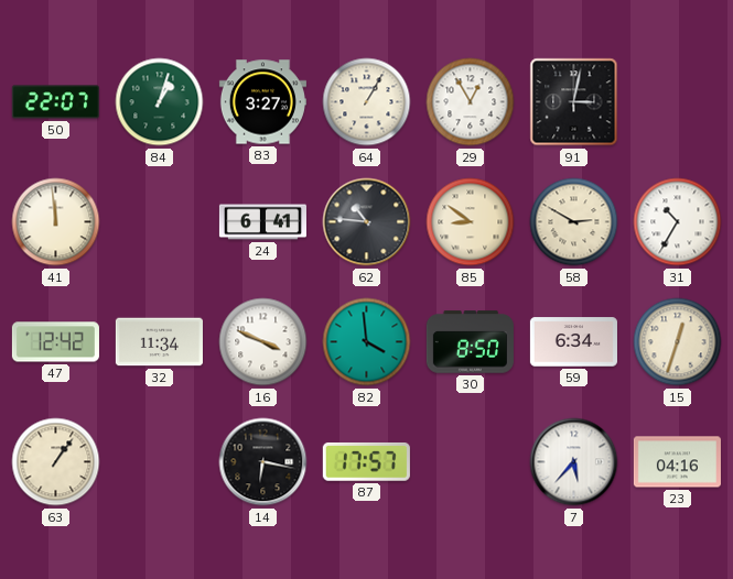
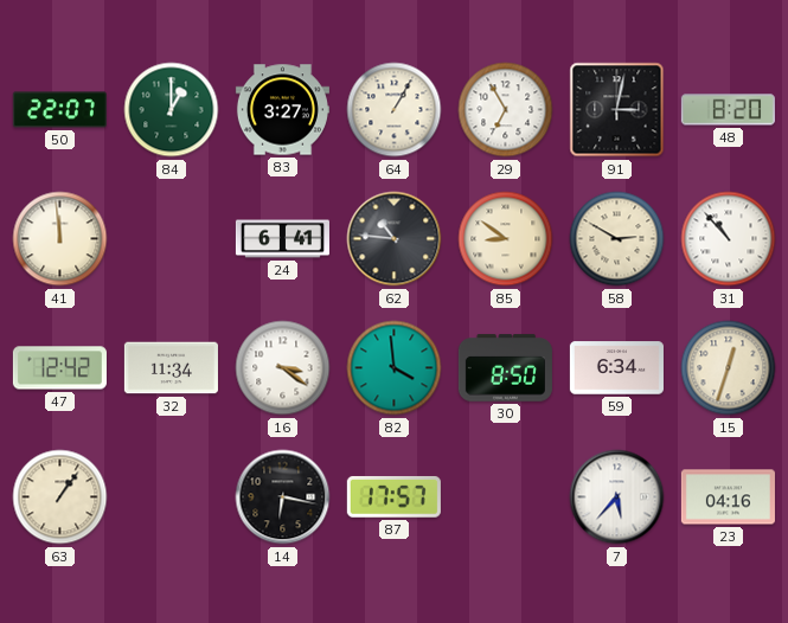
84: 1:03 -> 1:00
29: 12:55 -> 6:55
48: none -> 8:20
31: 10:35 -> 10:53
16: 3:49 -> 3:21
